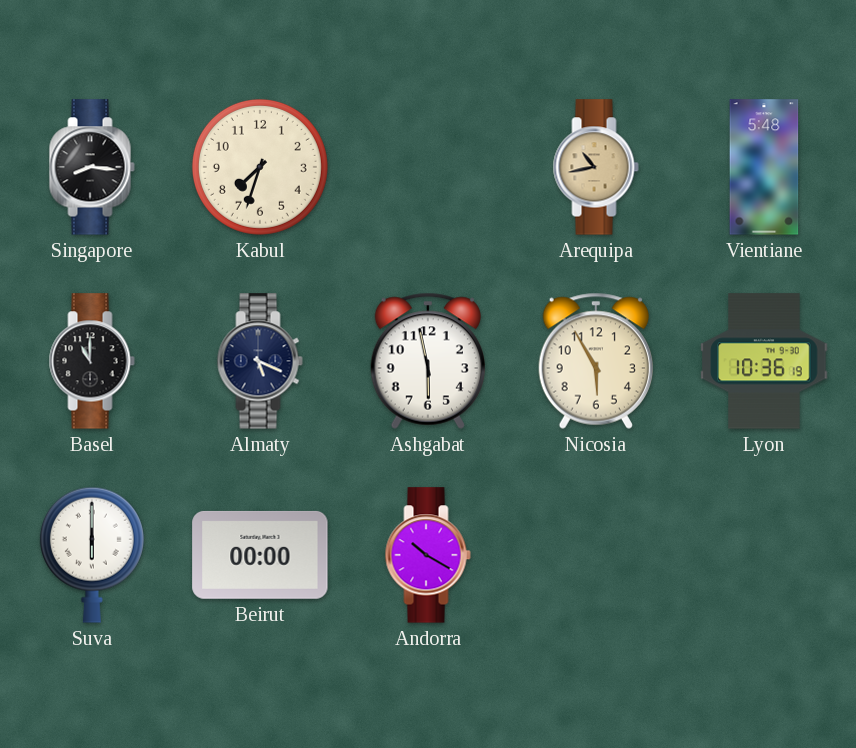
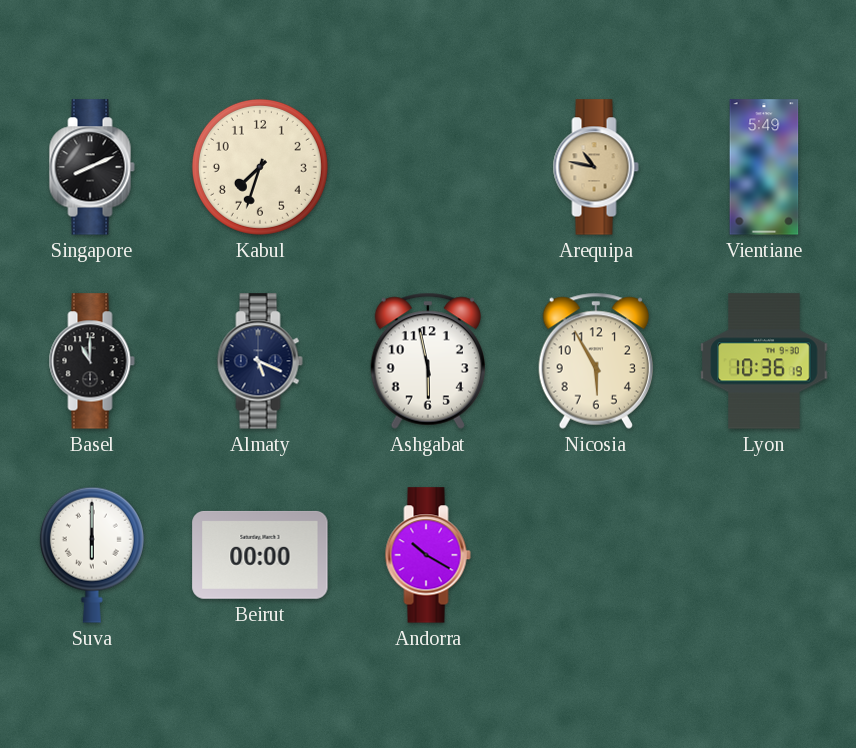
Singapore: 8:16 -> 8:11
Arequipa: 10:43 -> 10:47
Vientiane: 5:48 -> 5:49
